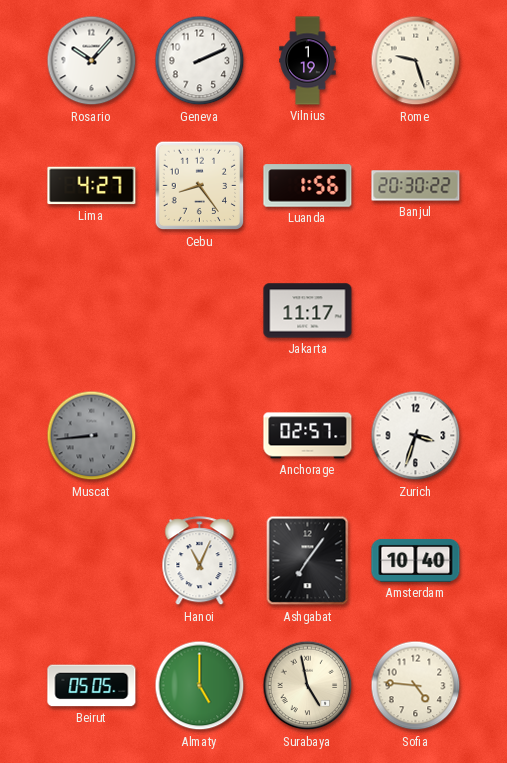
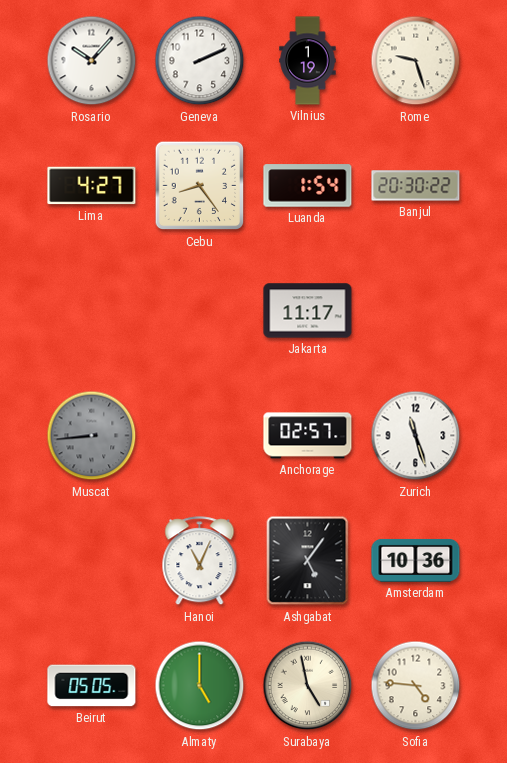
Luanda: 1:56 -> 1:54
Zurich: 3:33 -> 11:27
Ashgabat: 7:06 -> 5:06
Amsterdam: 10:40 -> 10:36
